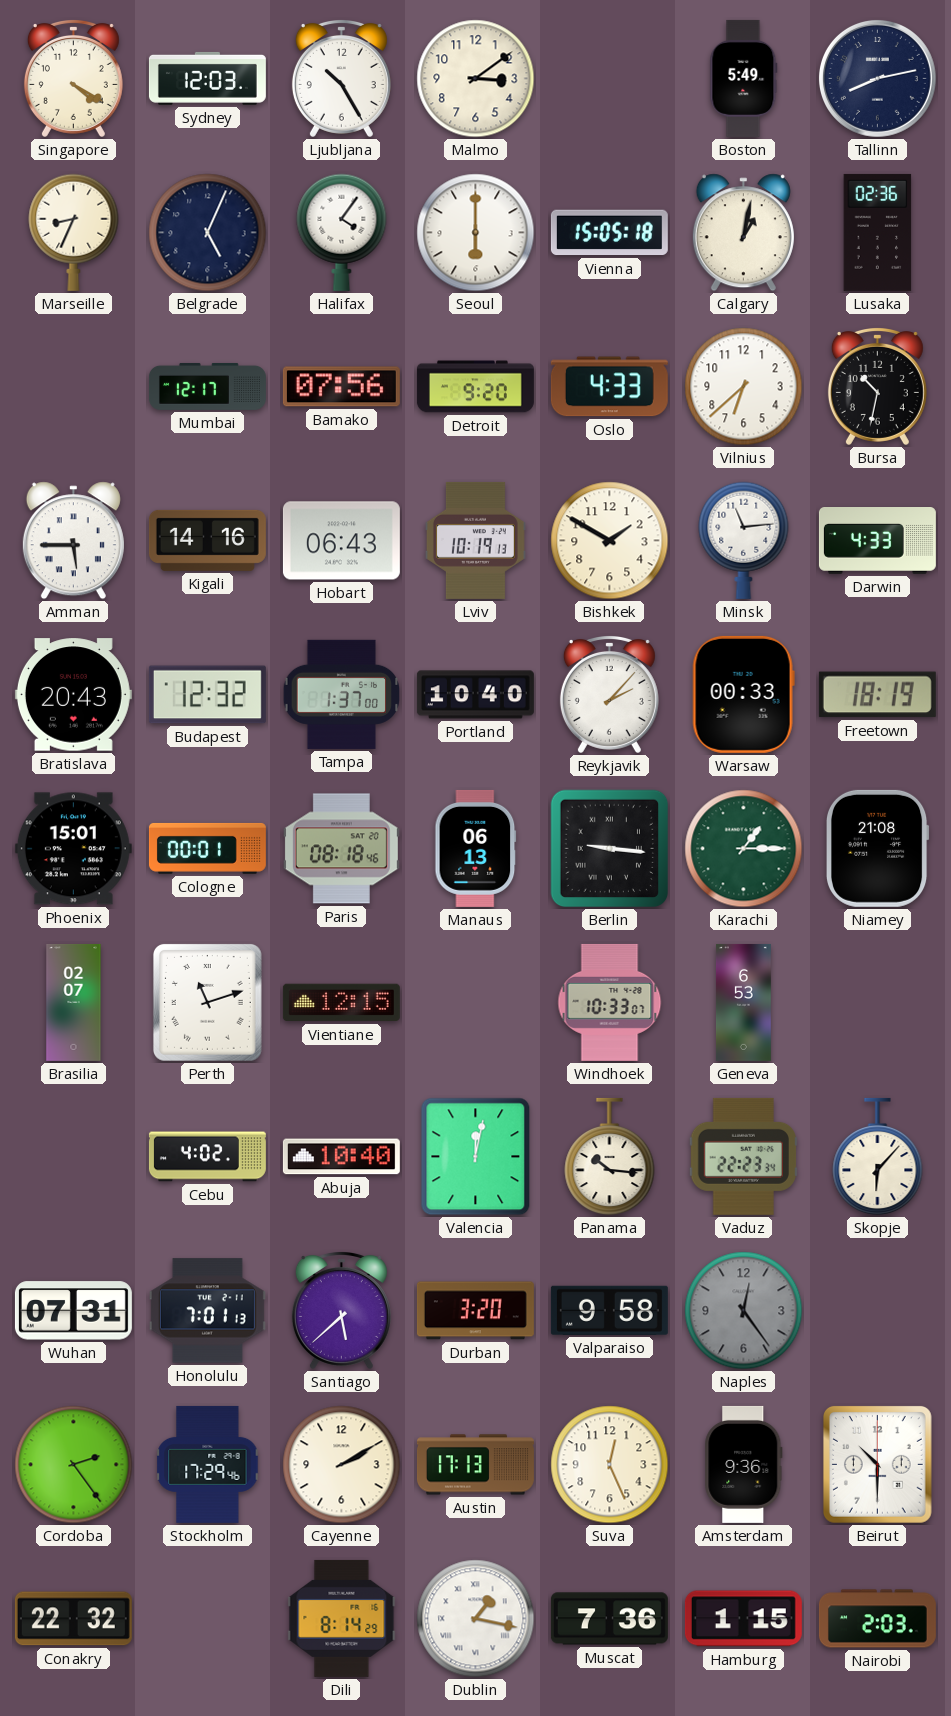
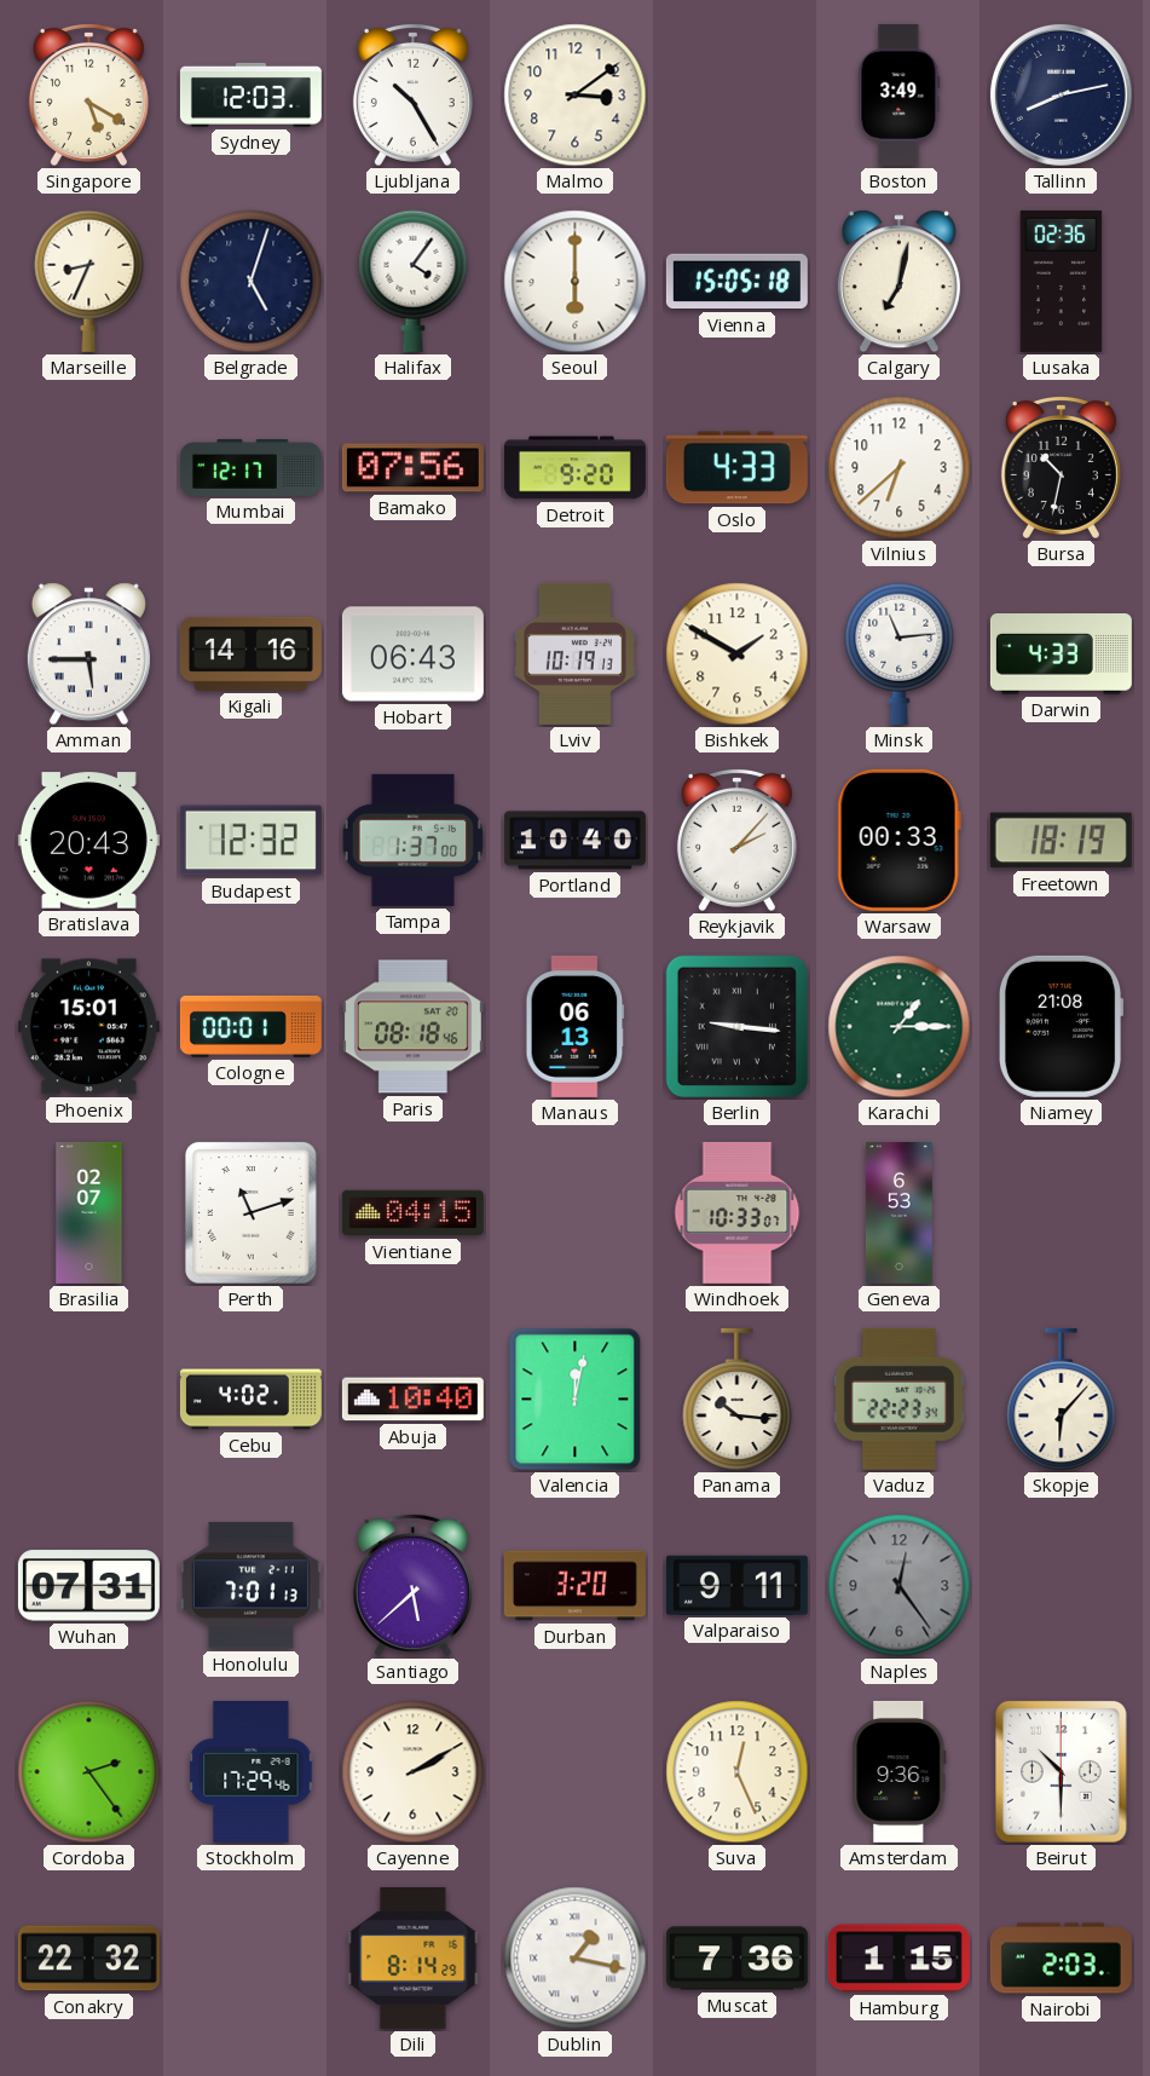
Singapore: 4:20 -> 5:20
Boston: 5:49 -> 3:49
Belgrade: 5:04 -> 5:03
Calgary: 1:02 -> 7:02
Vientiane: 12:15 -> 04:15
Valparaiso: 9:58 -> 9:11
Austin: 17:13 -> none
